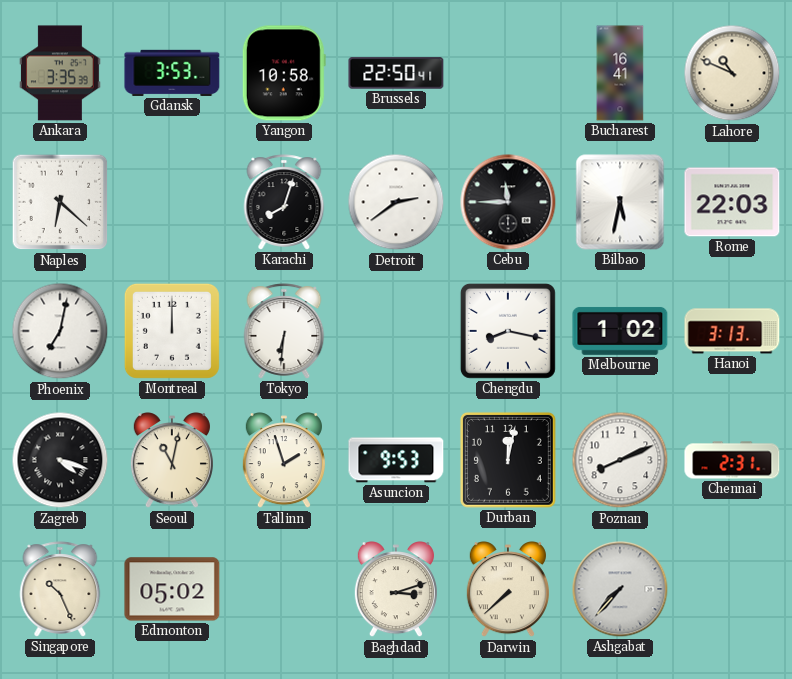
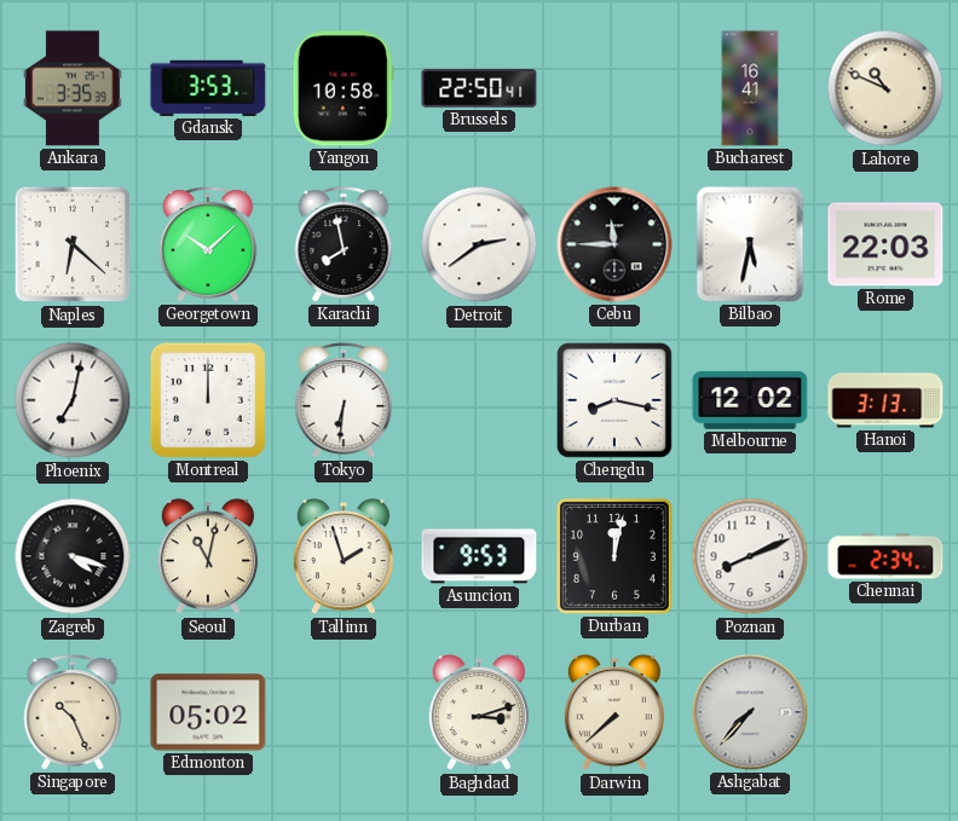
Georgetown: none -> 10:08
Karachi: 8:03 -> 7:58
Melbourne: 1:02 -> 12:02
Chennai: 2:31 -> 2:34
